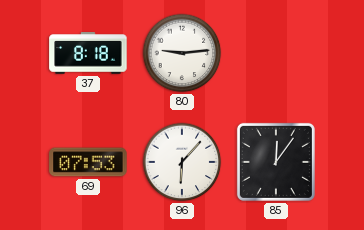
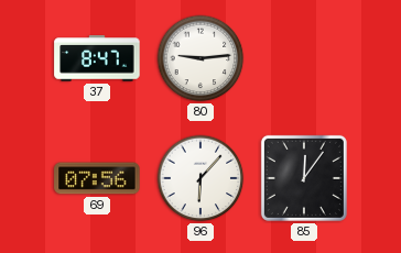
37: 8:18 -> 8:47
69: 07:53 -> 07:56
